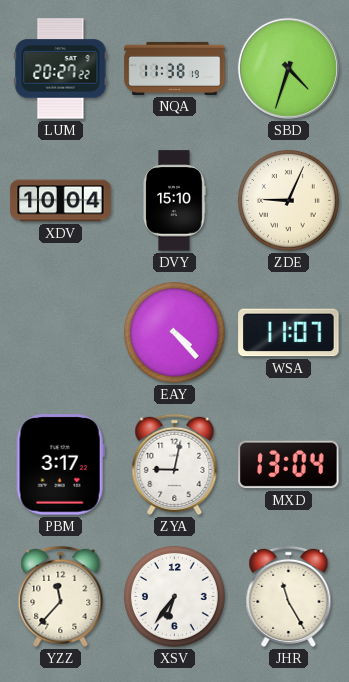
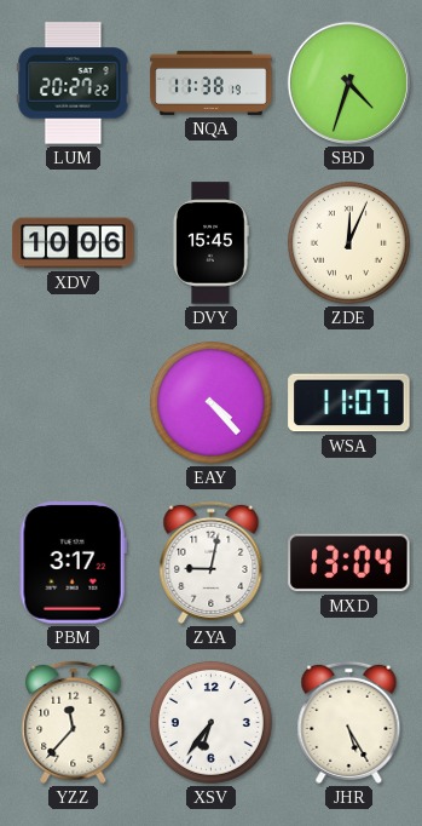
XDV: 10:04 -> 10:06
DVY: 15:10 -> 15:45
ZDE: 9:04 -> 12:04
JHR: 11:25 -> 5:25
